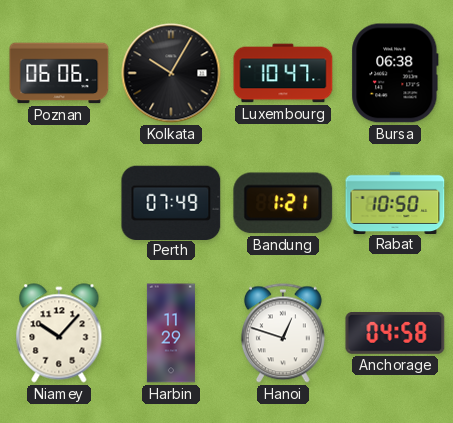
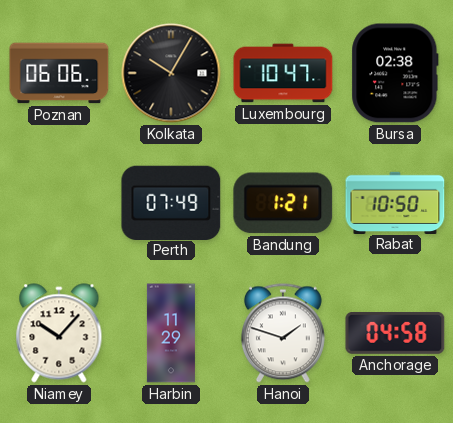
Bursa: 06:38 -> 02:38
Hanoi: 12:48 -> 1:48
